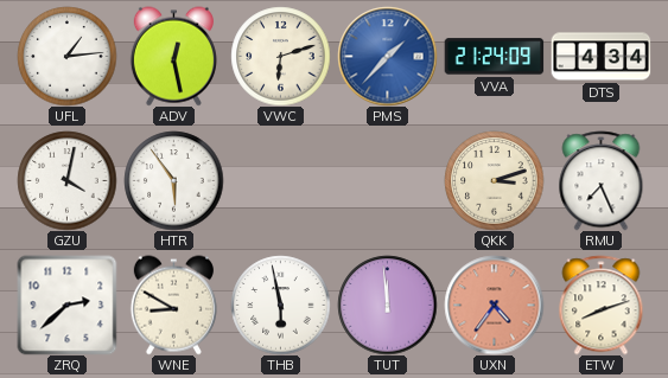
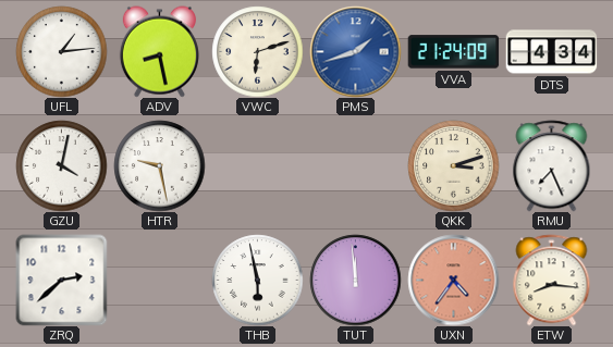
ADV: 12:28 -> 8:28
PMS: 1:37 -> 1:42
HTR: 5:54 -> 9:28
WNE: 8:50 -> none
ETW: 8:12 -> 8:16
